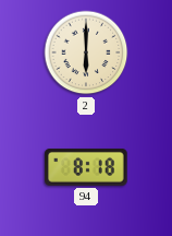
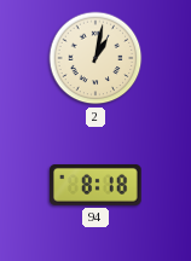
2: 6:00 -> 1:02
